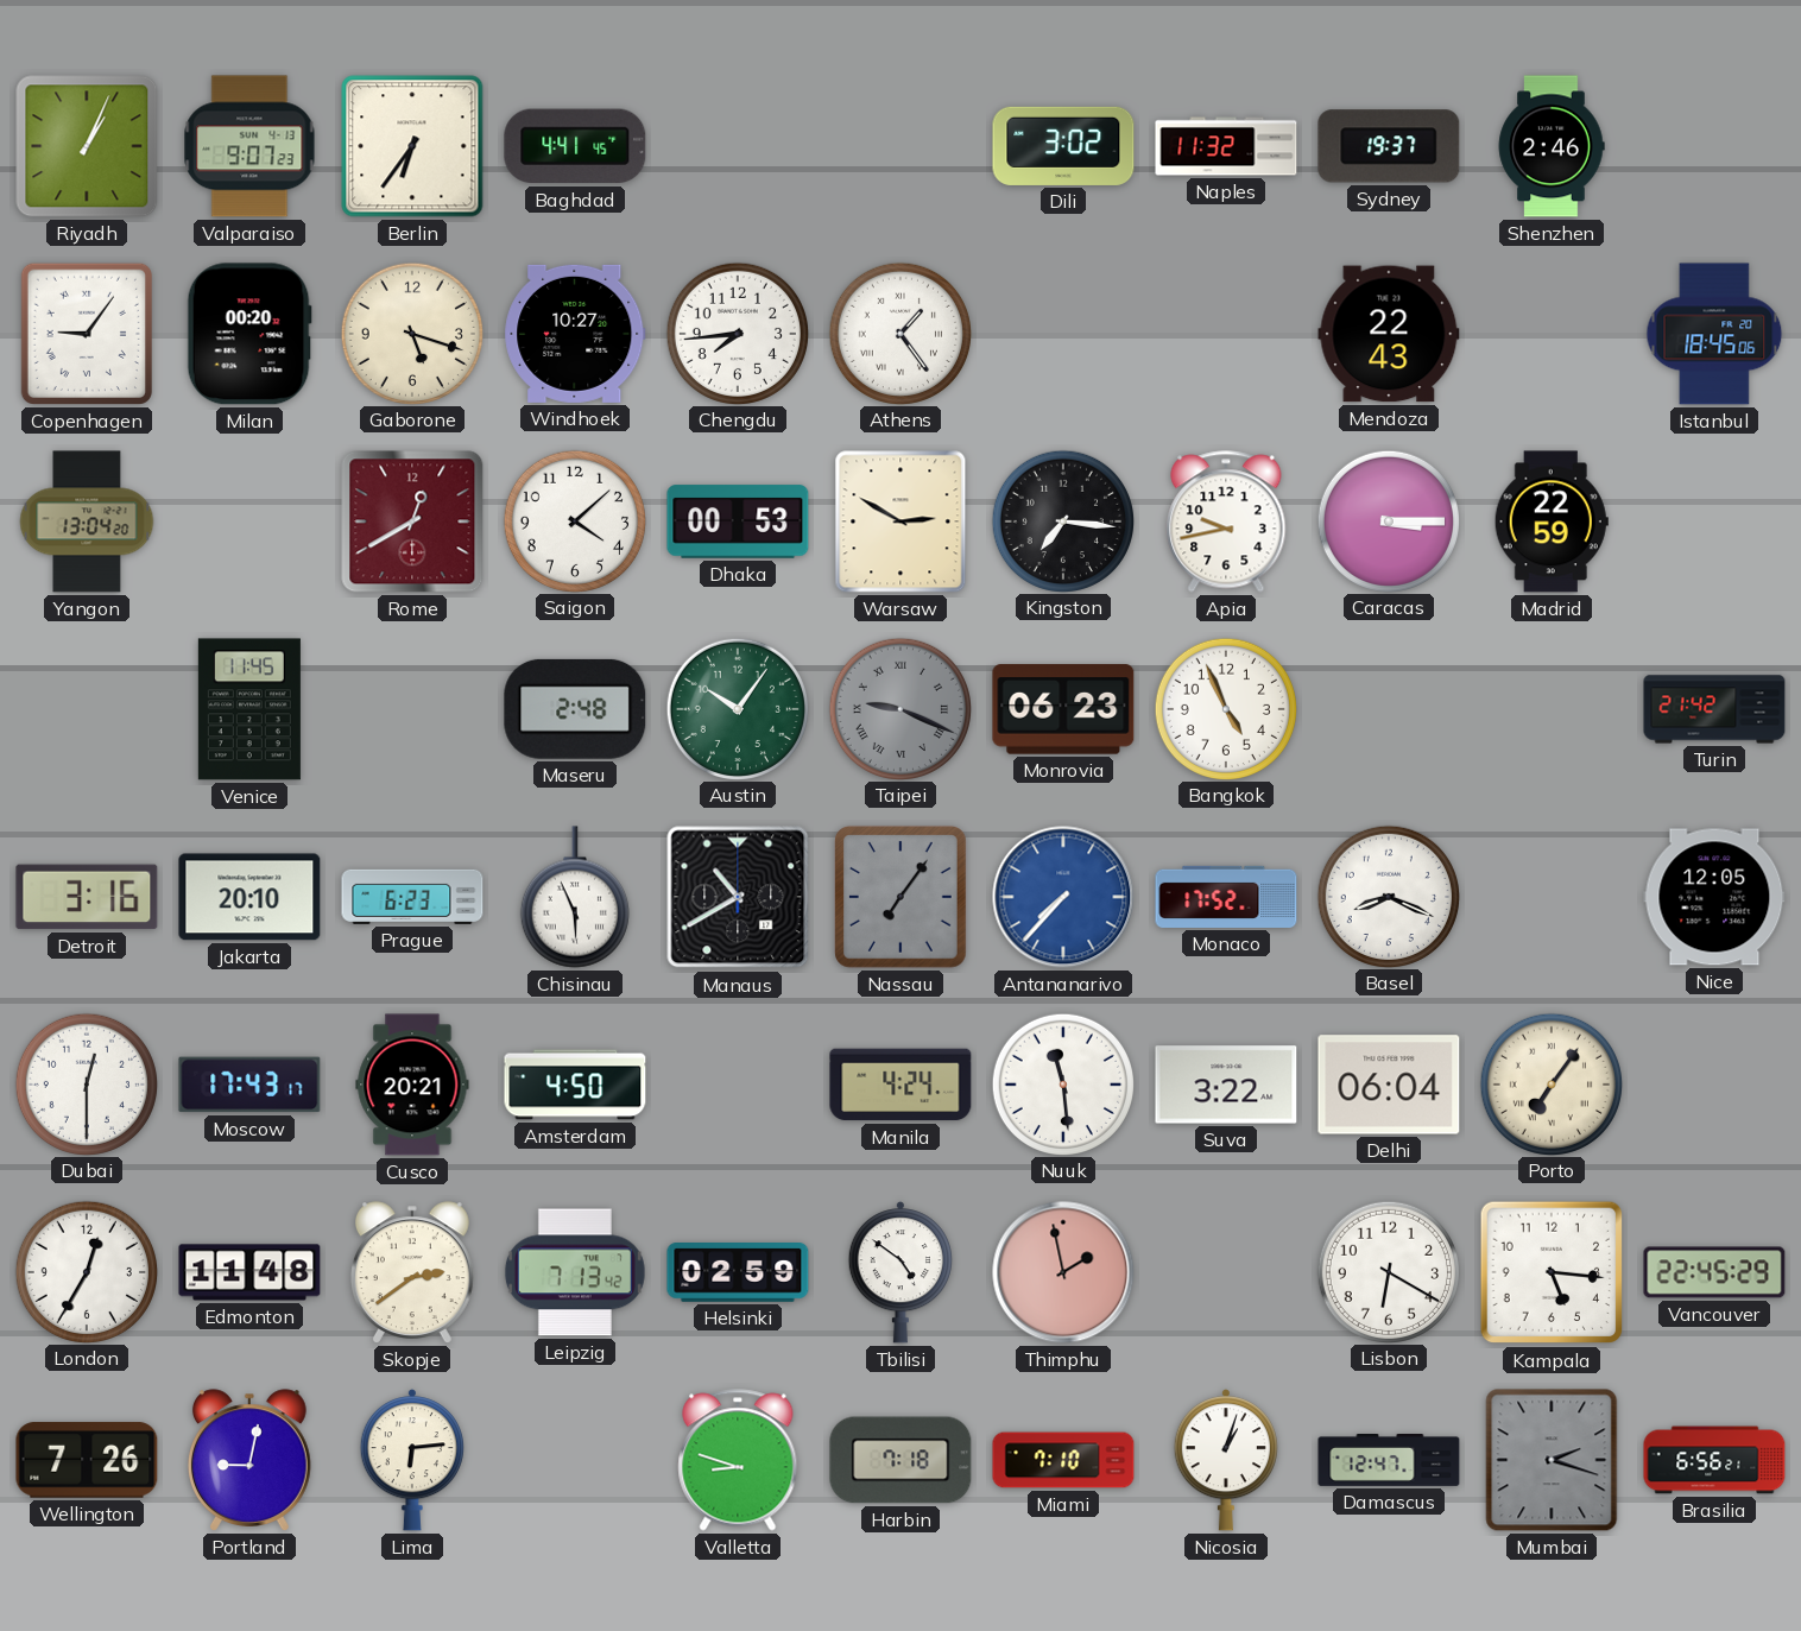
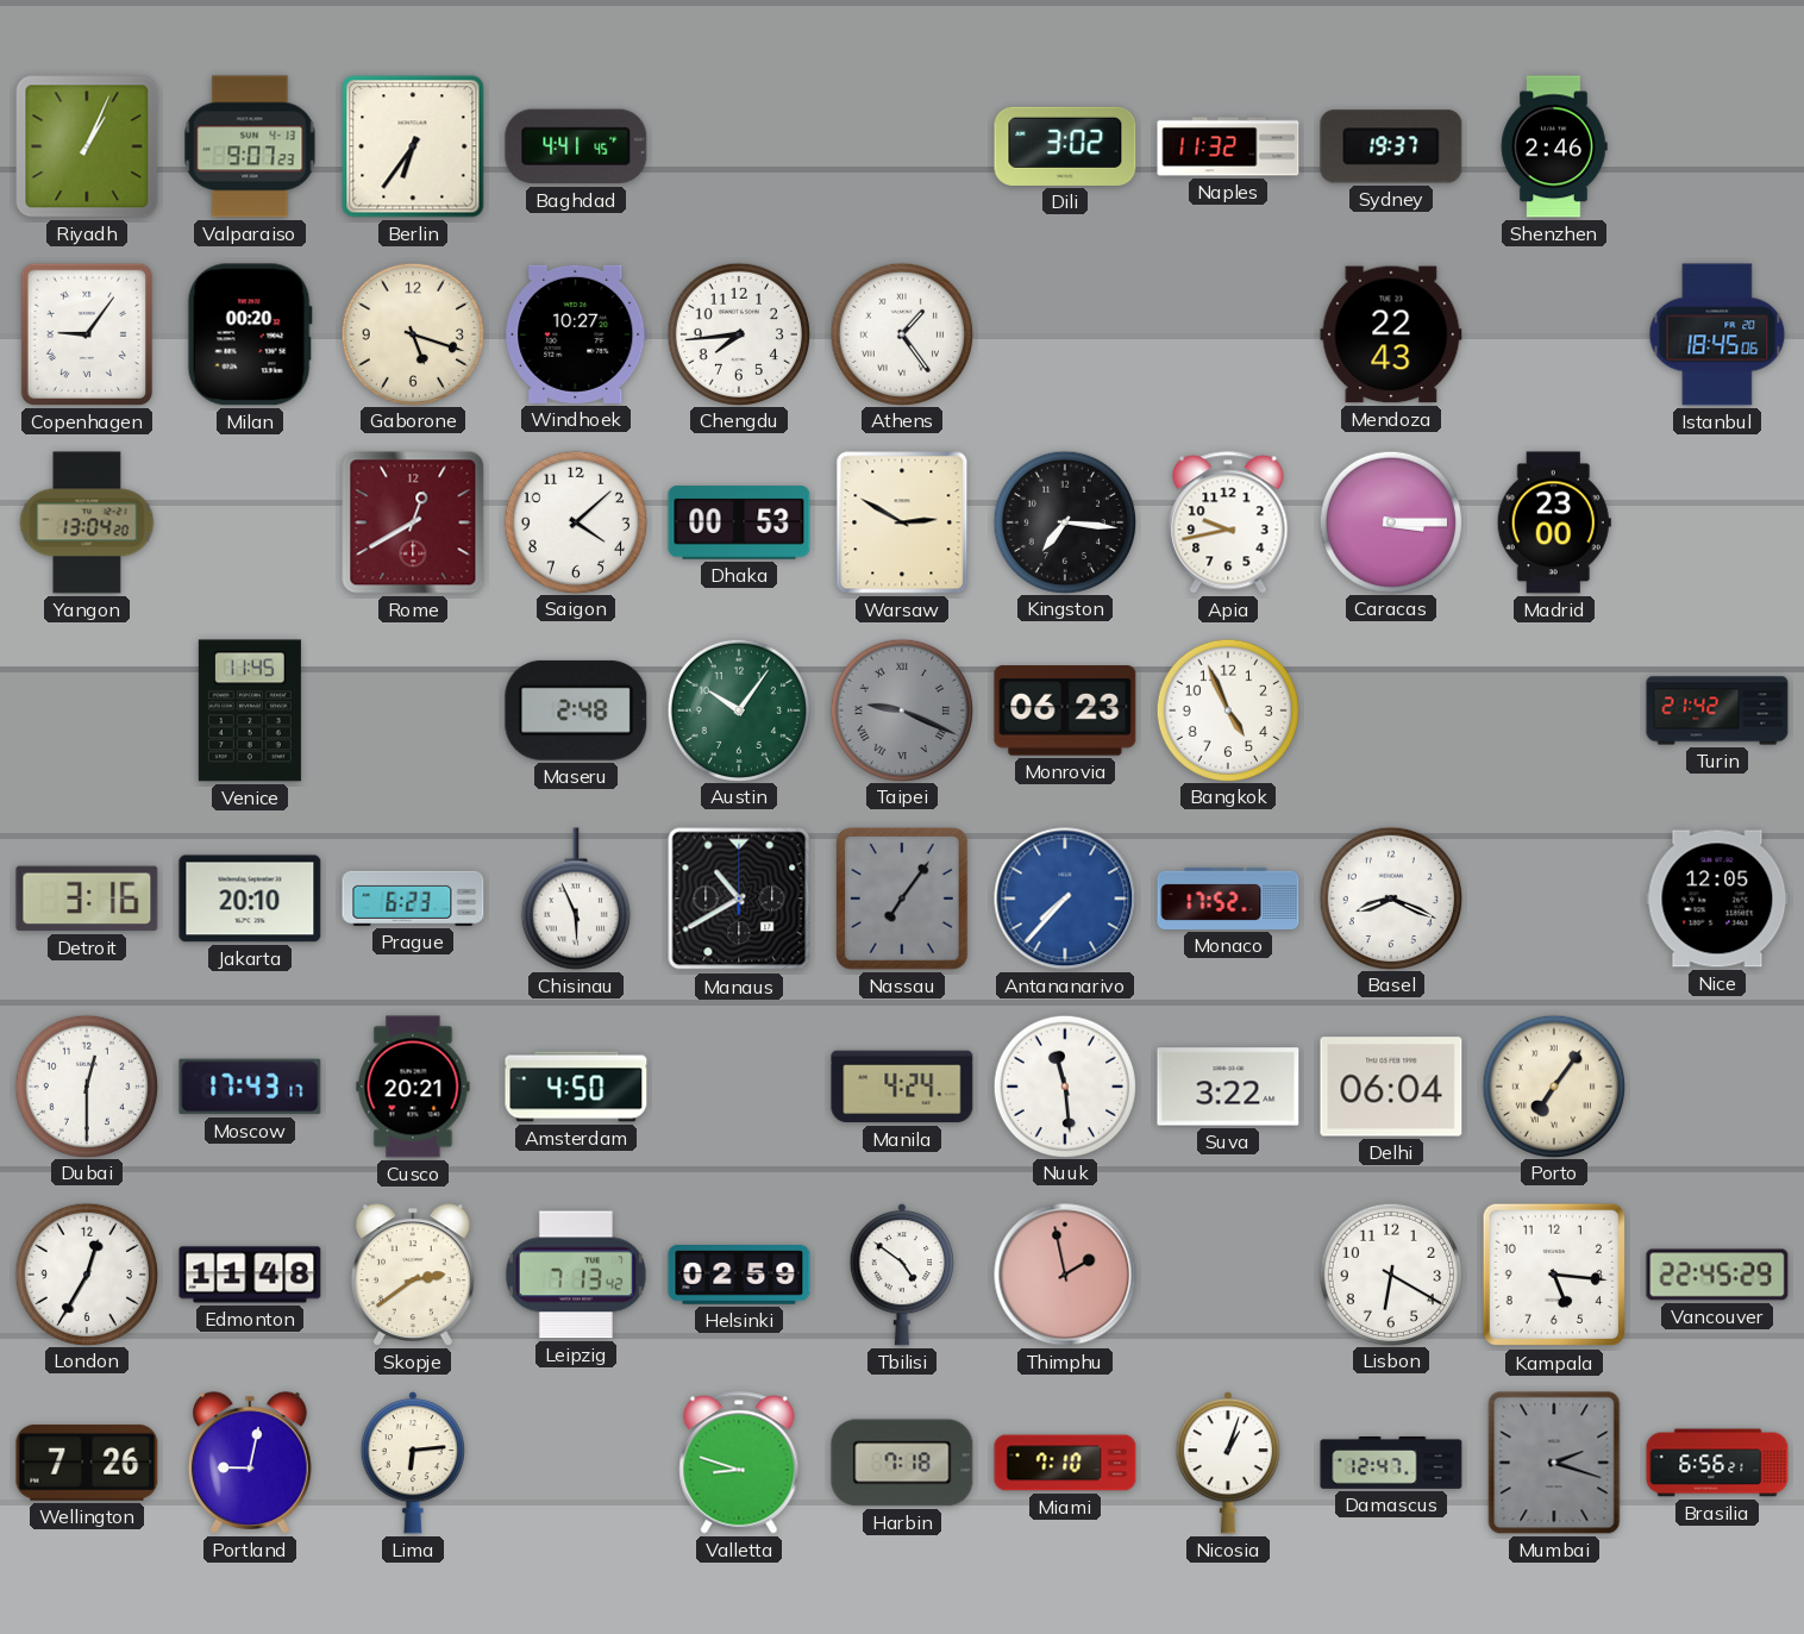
Madrid: 22:59 -> 23:00
